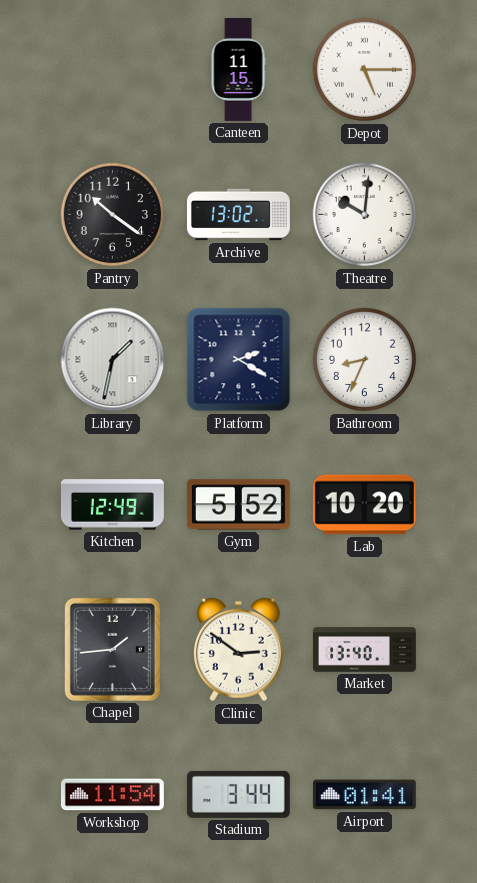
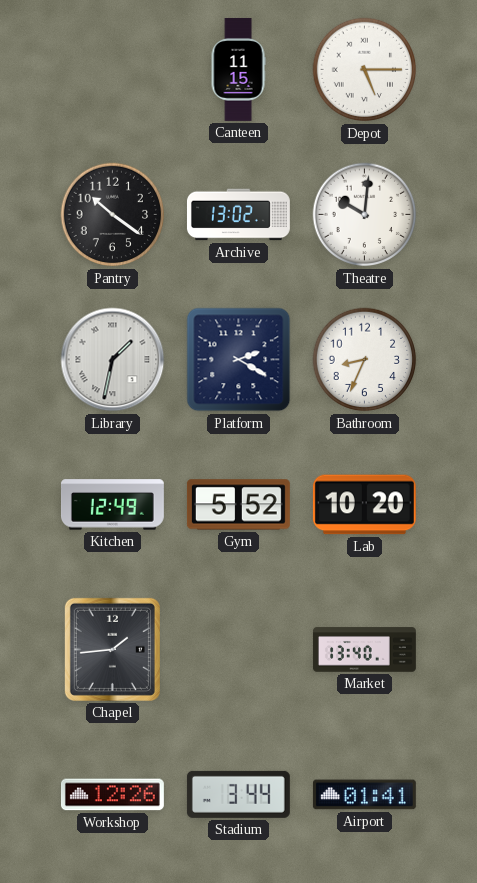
Clinic: 2:51 -> none
Workshop: 11:54 -> 12:26
